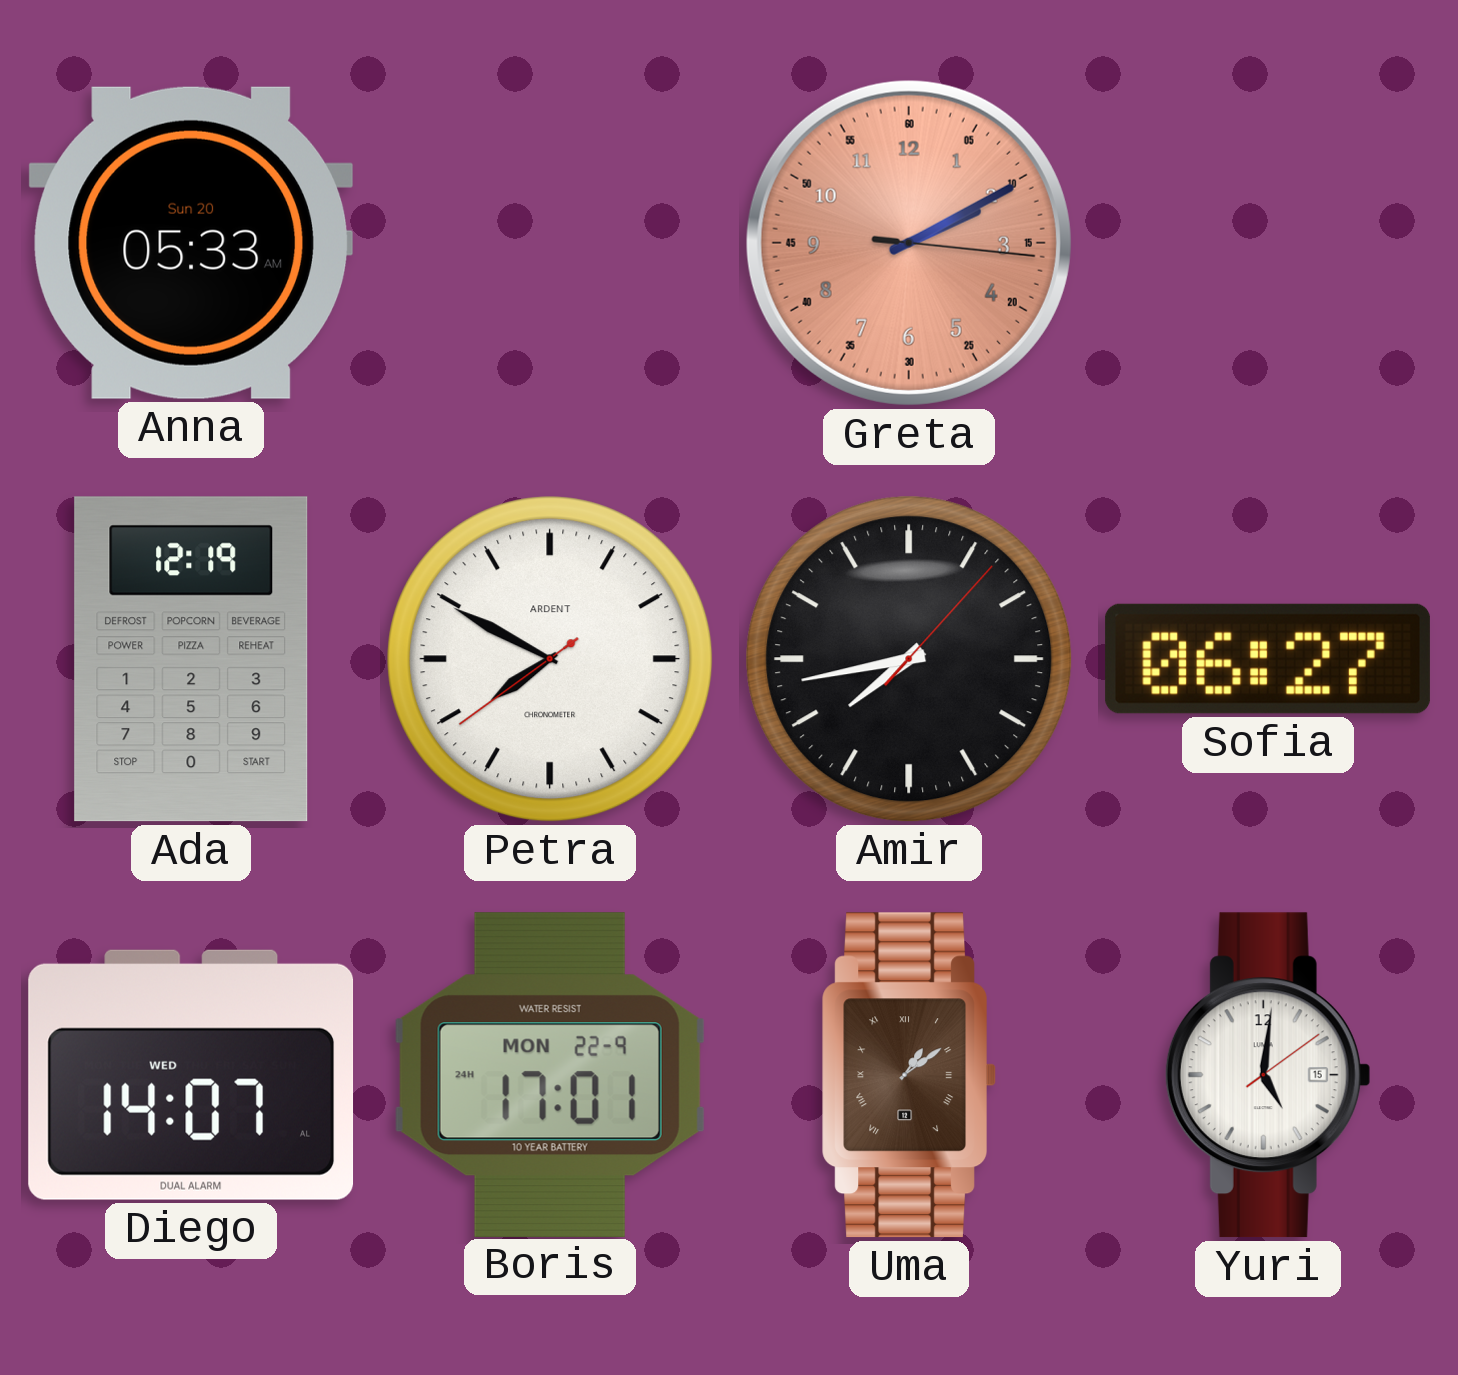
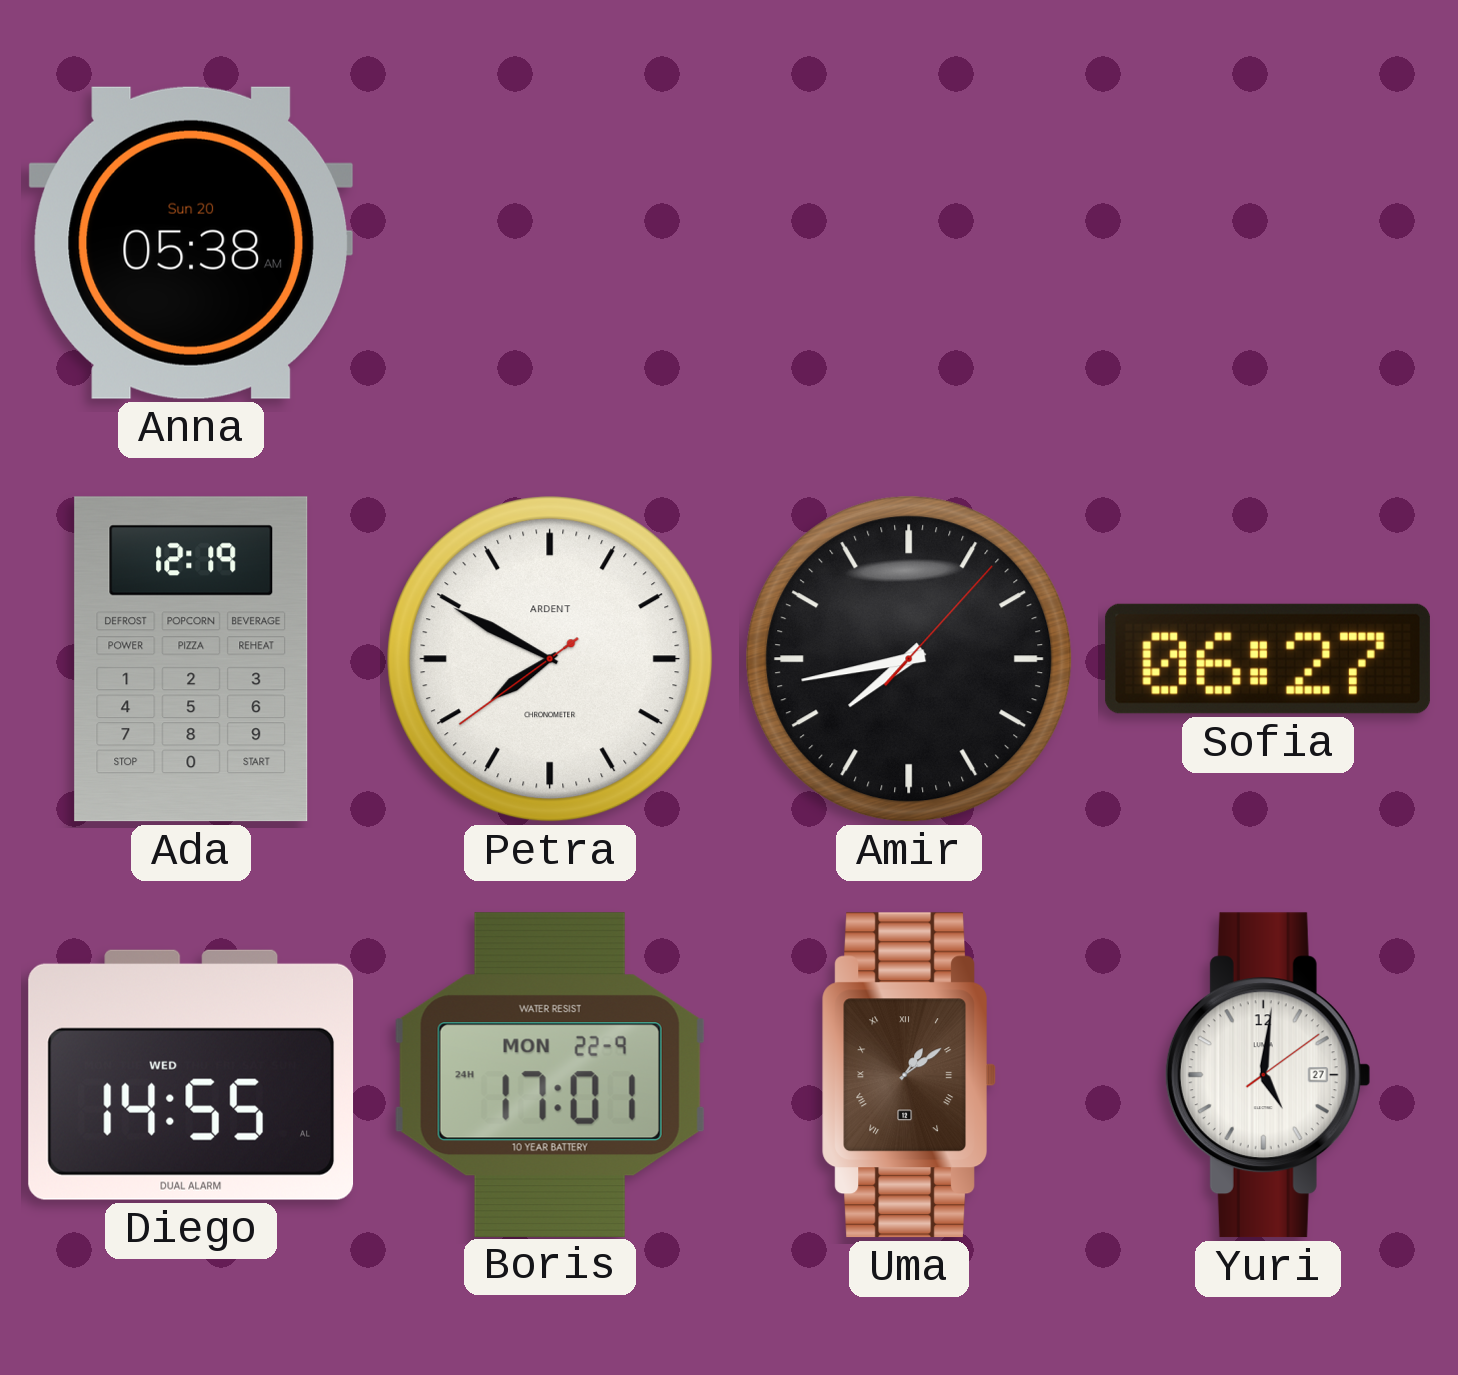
Anna: 05:33 -> 05:38
Greta: 2:10 -> none
Diego: 14:07 -> 14:55
Yuri date: 15 -> 27
